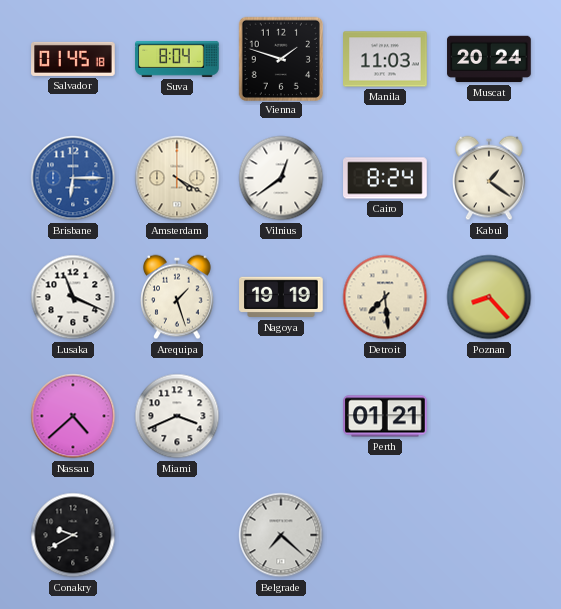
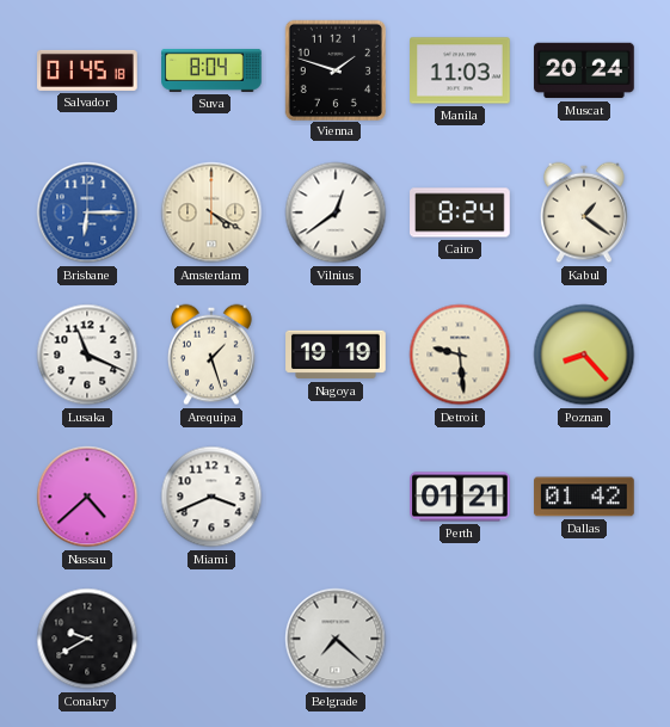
Detroit: 7:29 -> 9:29
Dallas: none -> 01:42
